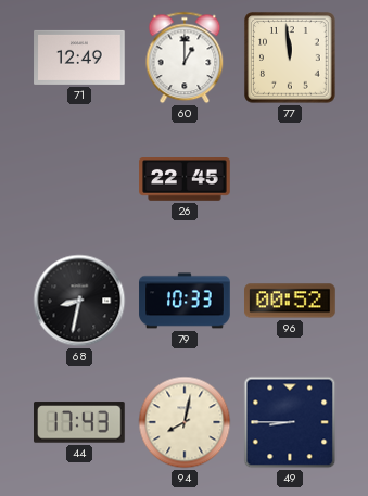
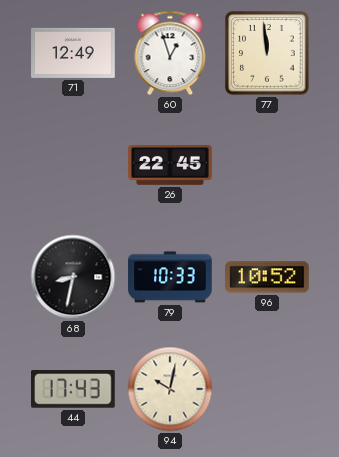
60: 1:00 -> 12:57
96: 00:52 -> 10:52
94: 8:02 -> 10:02
49: 8:45 -> none
